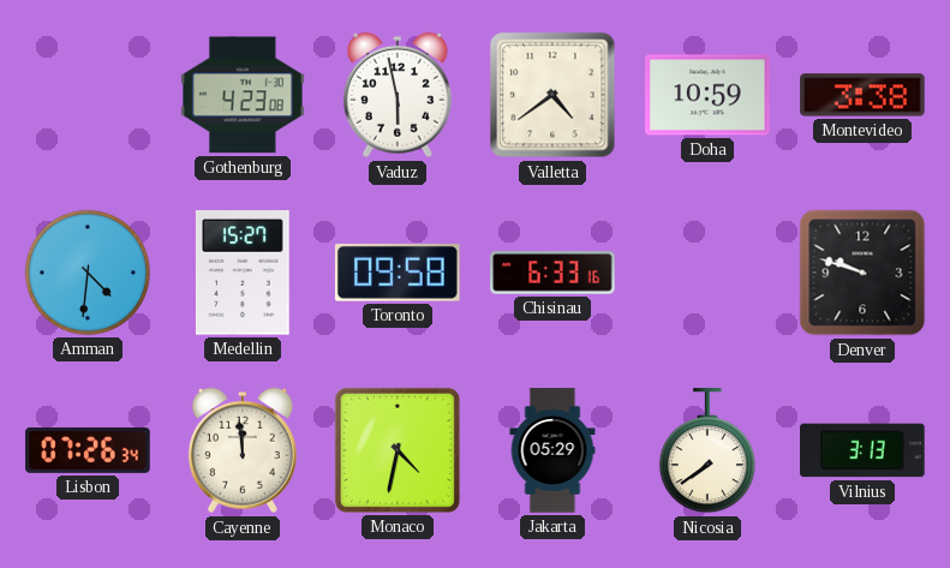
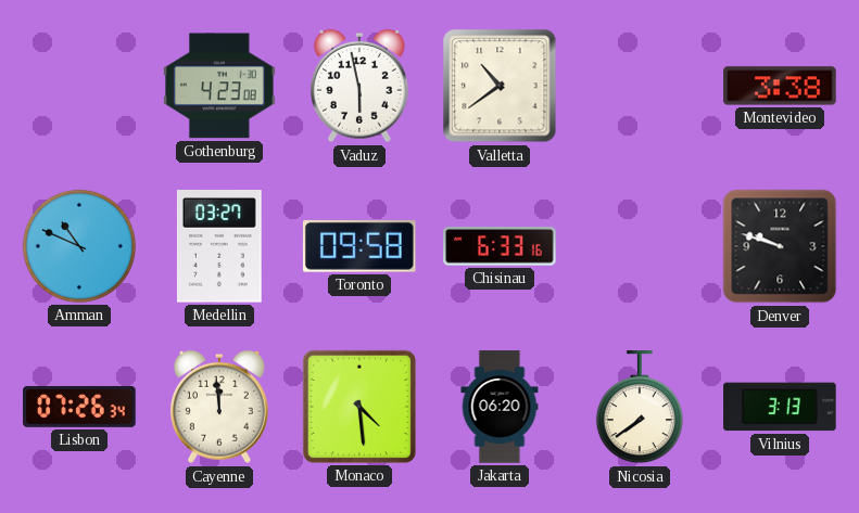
Valletta: 4:39 -> 10:39
Doha: 10:59 -> none
Amman: 4:31 -> 10:49
Medellin: 15:27 -> 03:27
Monaco: 4:32 -> 4:29
Jakarta: 05:29 -> 06:20
